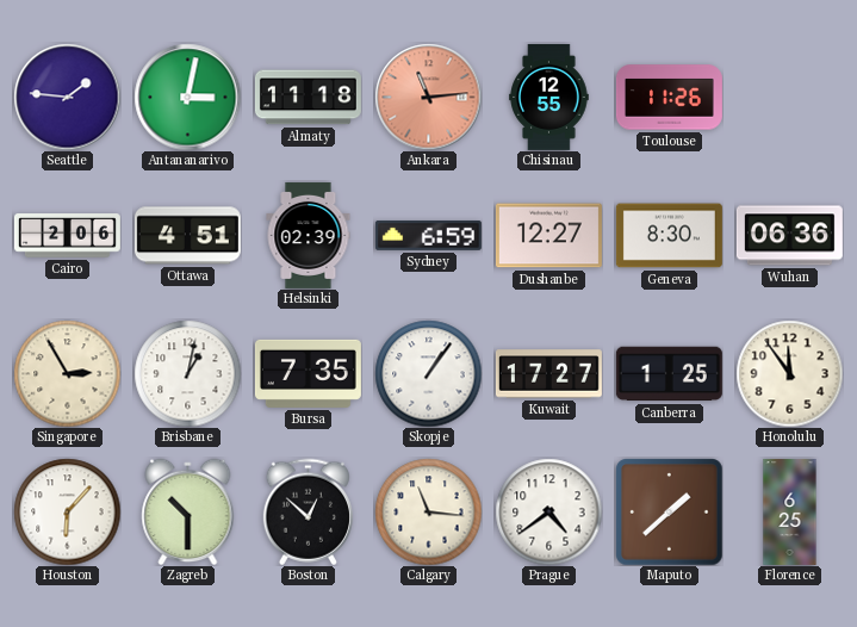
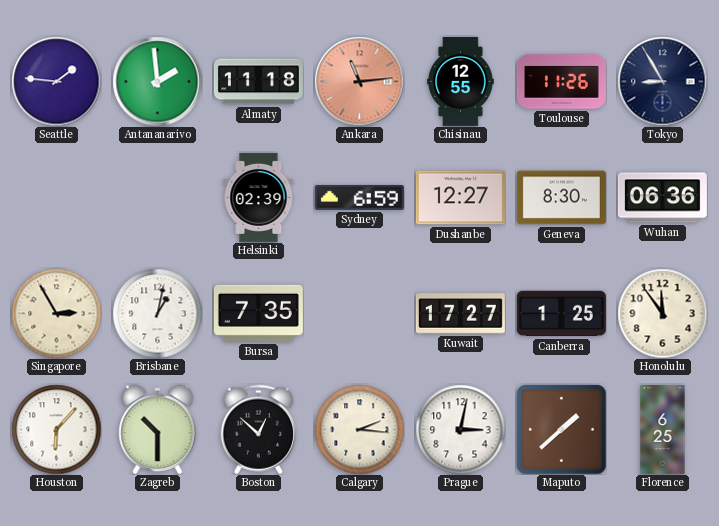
Antananarivo: 3:02 -> 1:59
Tokyo: none -> 8:55
Cairo: 2:06 -> none
Ottawa: 4:51 -> none
Skopje: 1:06 -> none
Calgary: 11:16 -> 2:16
Prague: 4:39 -> 3:02
